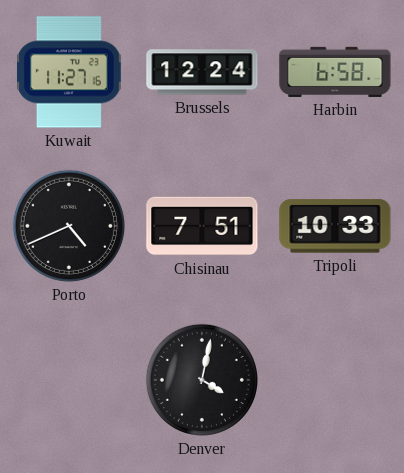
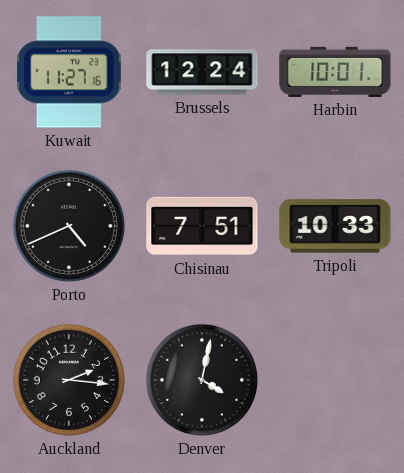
Harbin: 6:58 -> 10:01
Auckland: none -> 2:16
